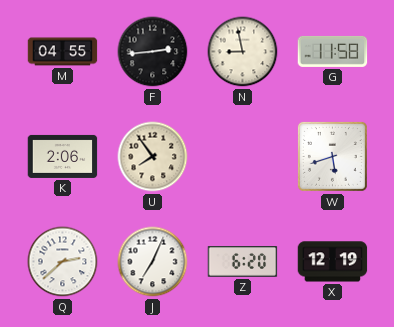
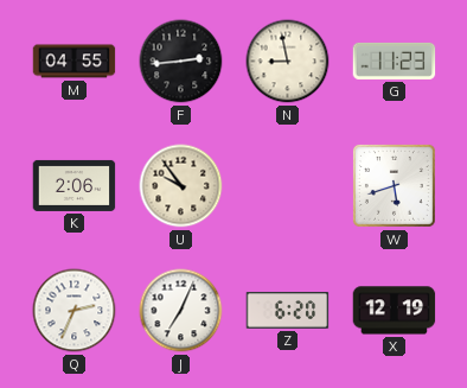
G: 11:58 -> 11:23
U: 7:54 -> 9:54
Q: 2:38 -> 2:34
